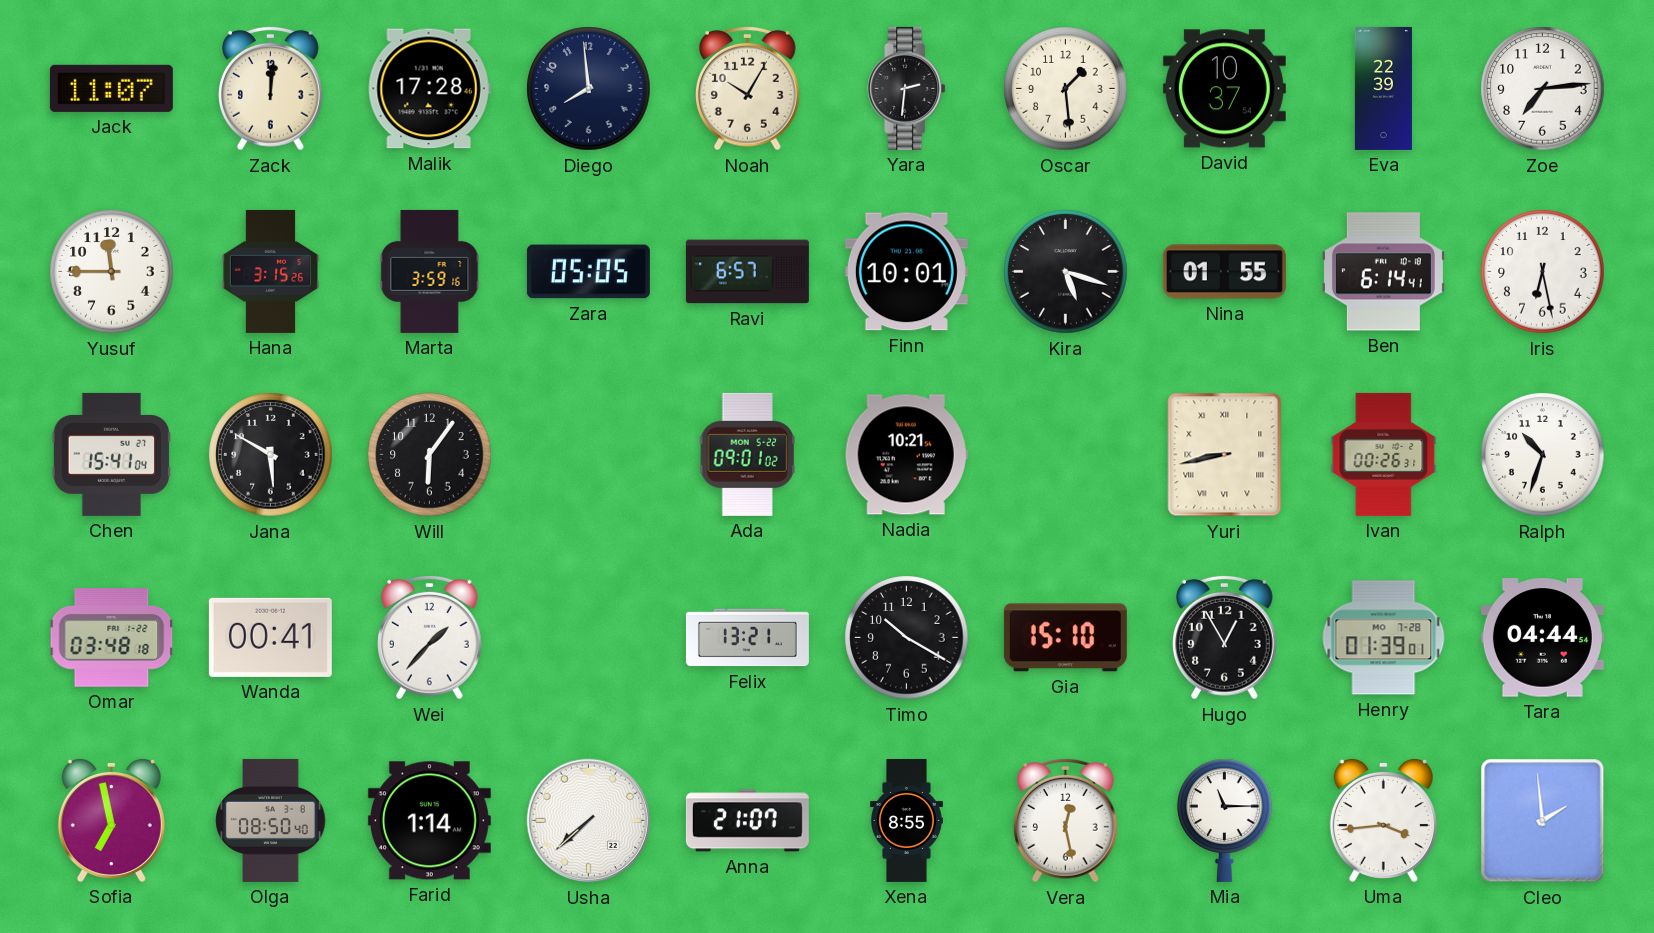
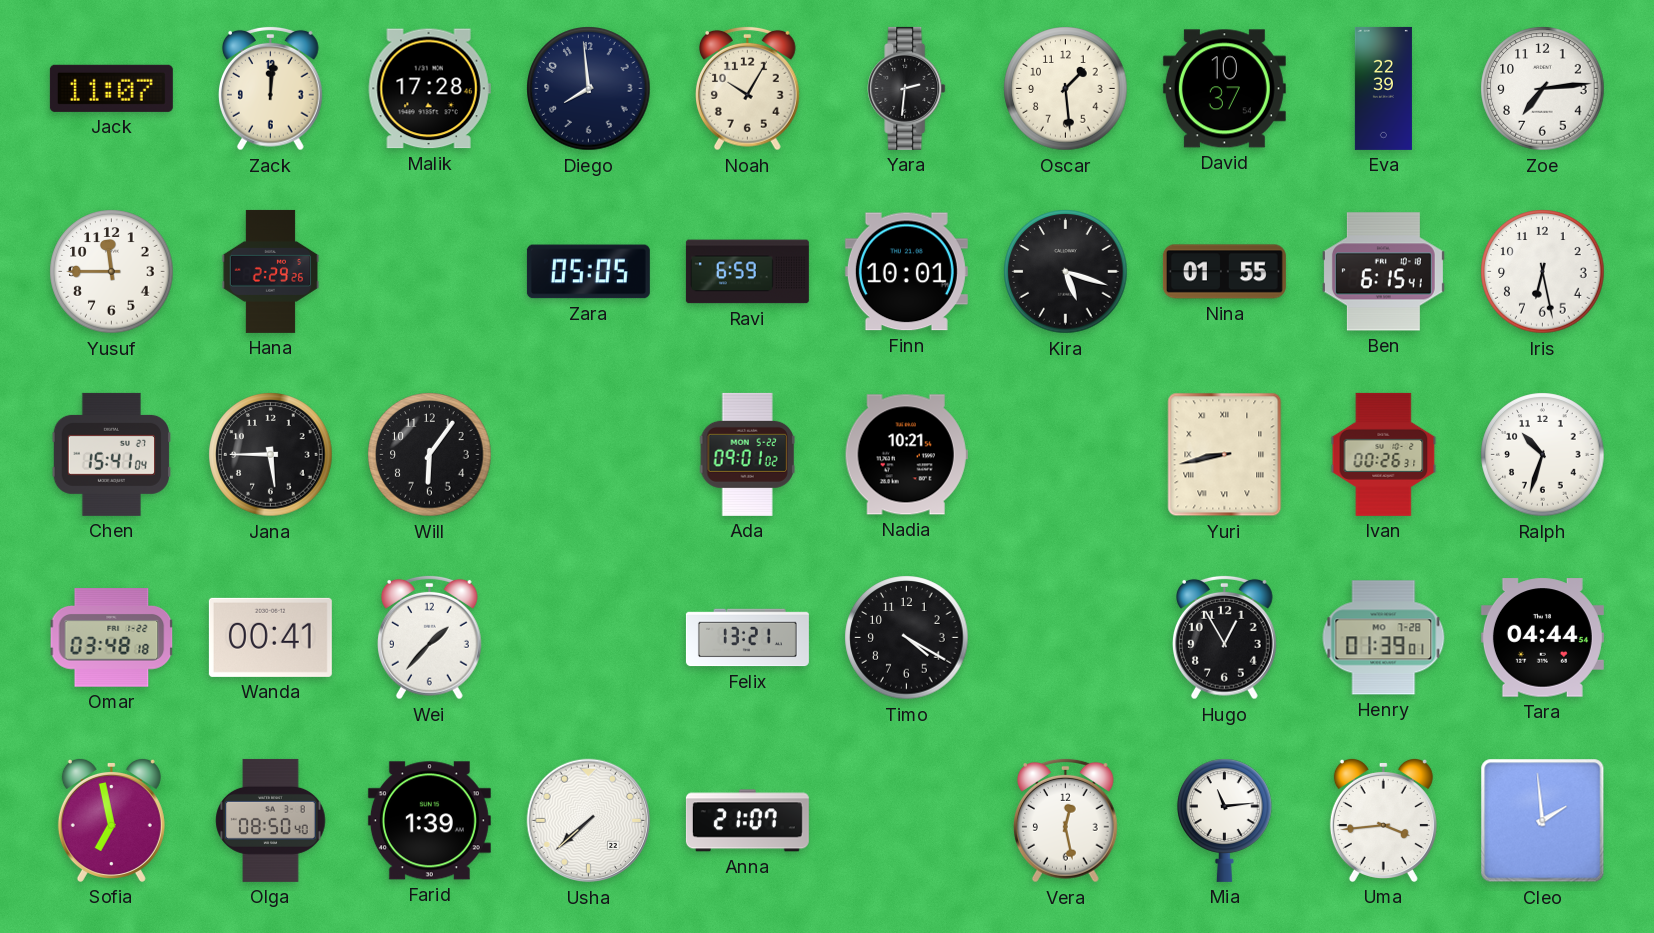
Hana: 3:15 -> 2:29
Marta: 3:59 -> none
Ravi: 6:57 -> 6:59
Ben: 6:14 -> 6:15
Jana: 5:50 -> 5:45
Timo: 10:20 -> 4:20
Gia: 15:10 -> none
Farid: 1:14 -> 1:39
Xena: 8:55 -> none
Mia: 11:15 -> 11:14
